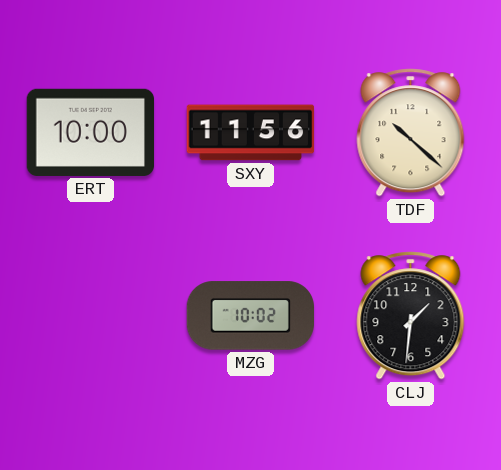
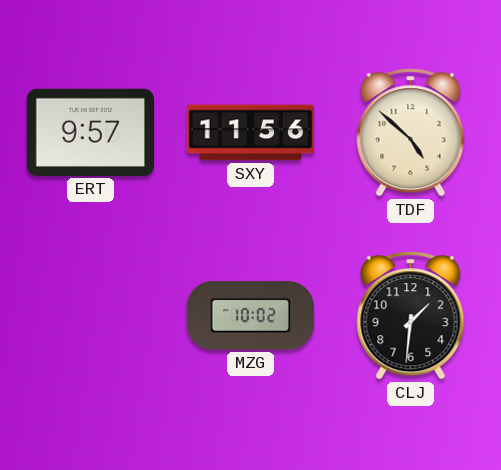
ERT: 10:00 -> 9:57
TDF: 10:22 -> 4:52
